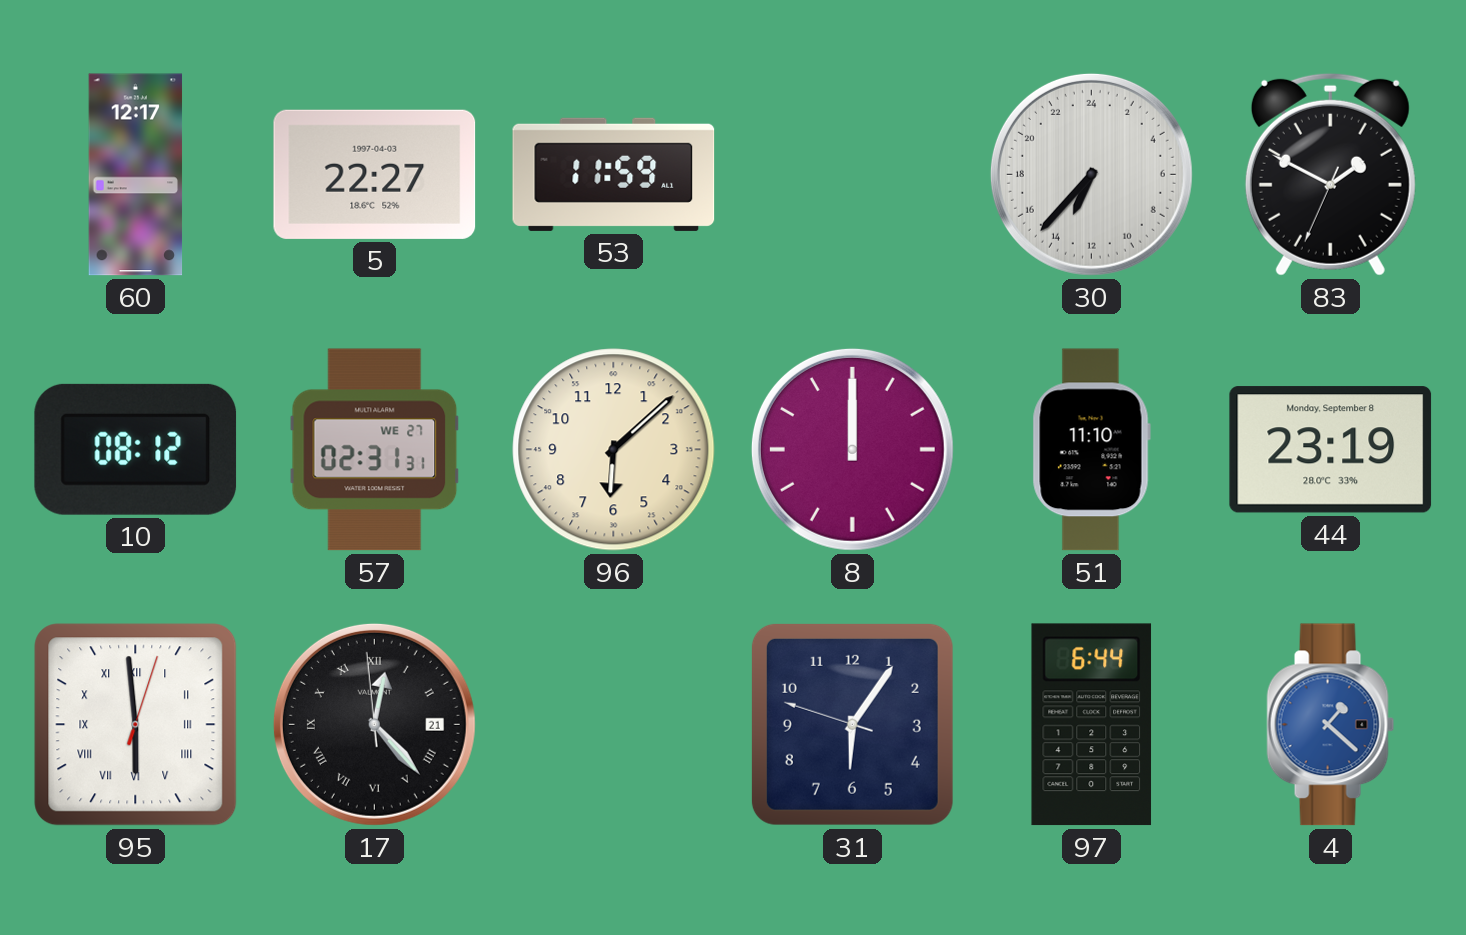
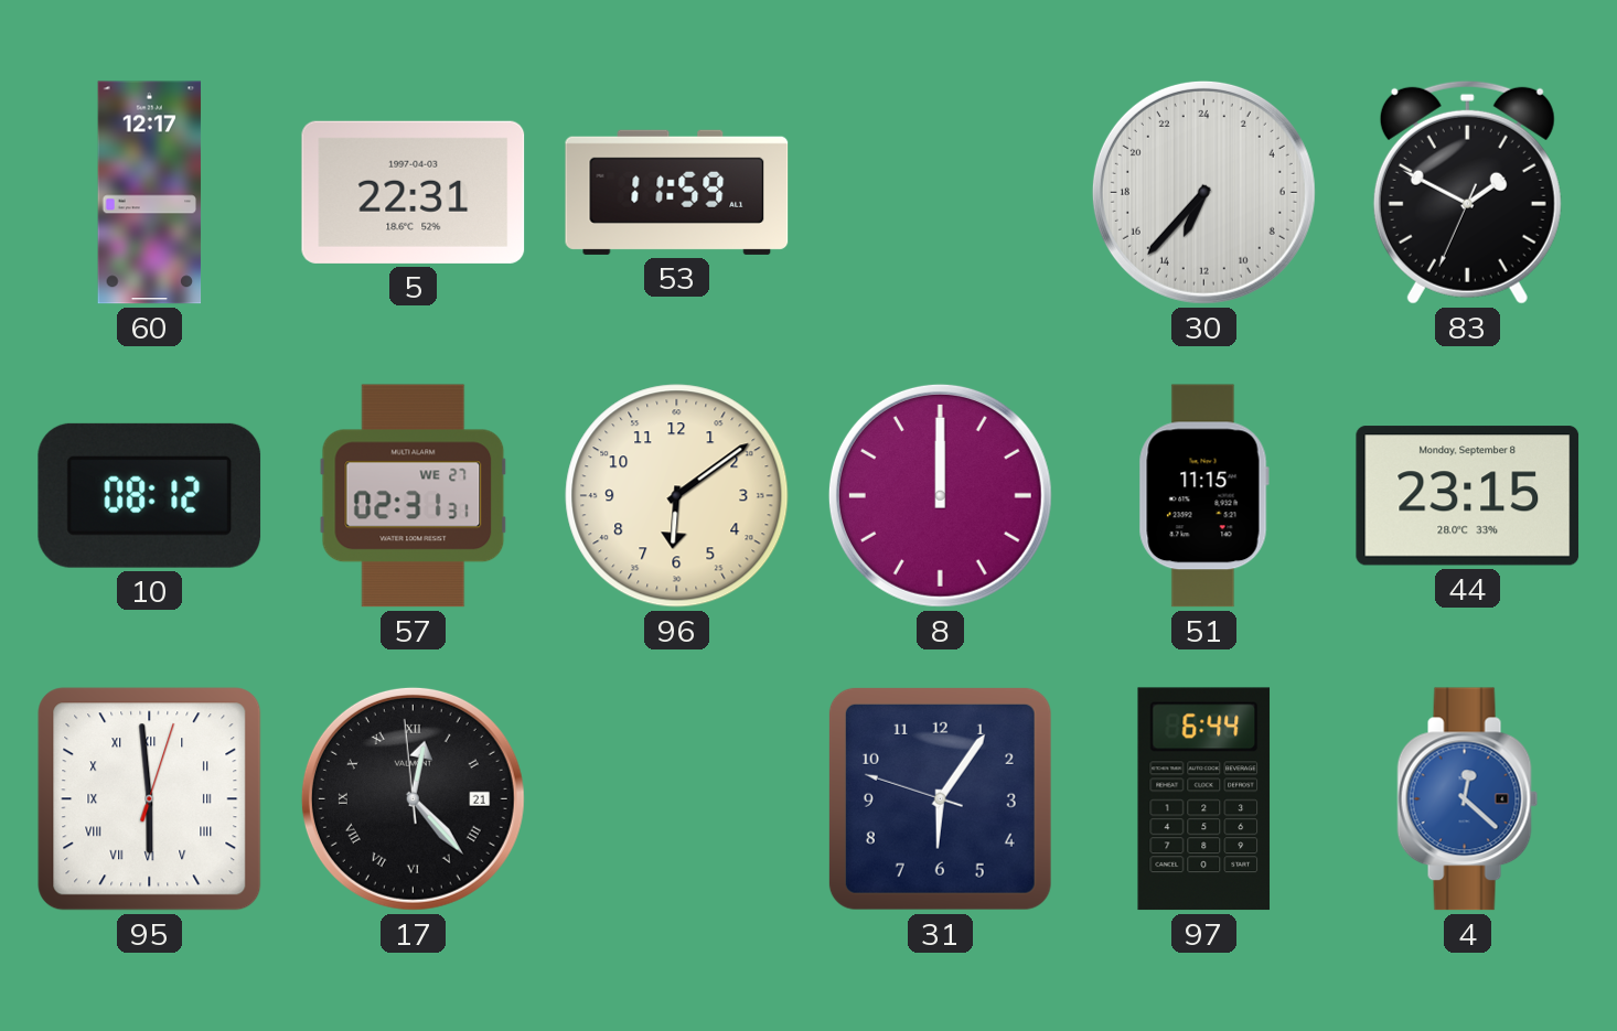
5: 22:27 -> 22:31
96: 6:08 -> 6:09
51: 11:10 -> 11:15
44: 23:19 -> 23:15
4: 1:22 -> 12:22
